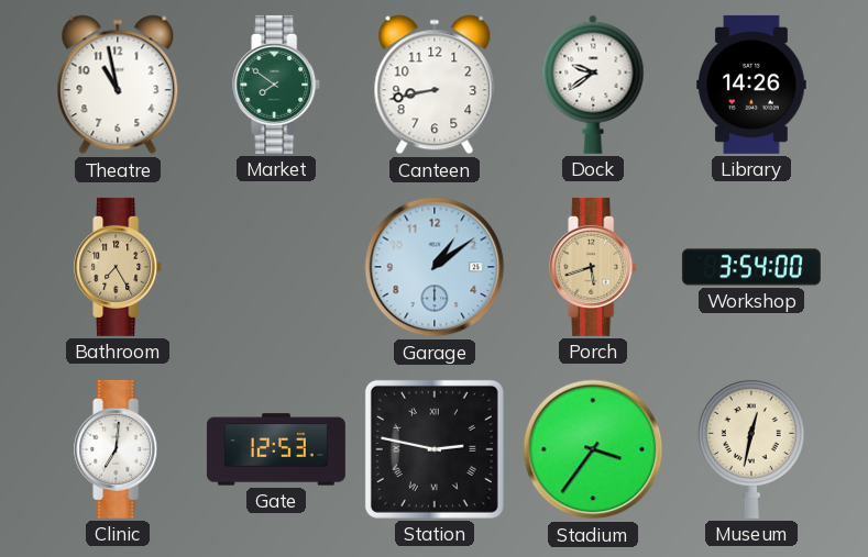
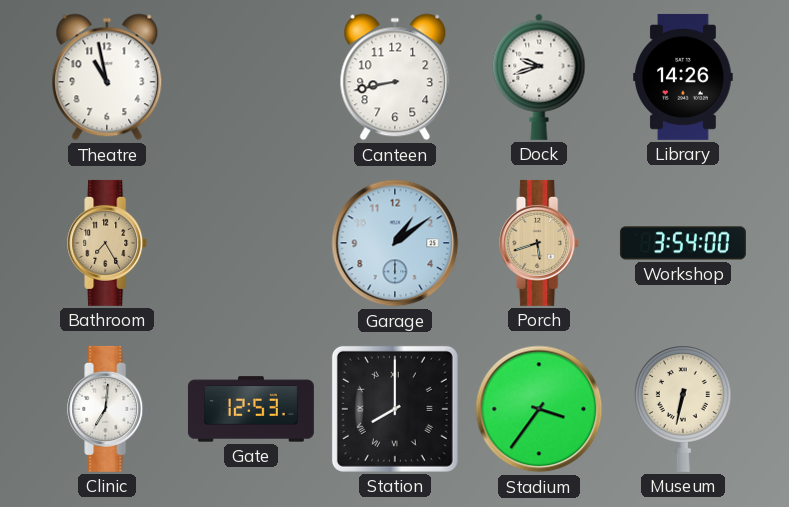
Market: 7:51 -> none
Dock: 9:39 -> 9:42
Station: 2:47 -> 8:00
Museum: 12:32 -> 6:32
